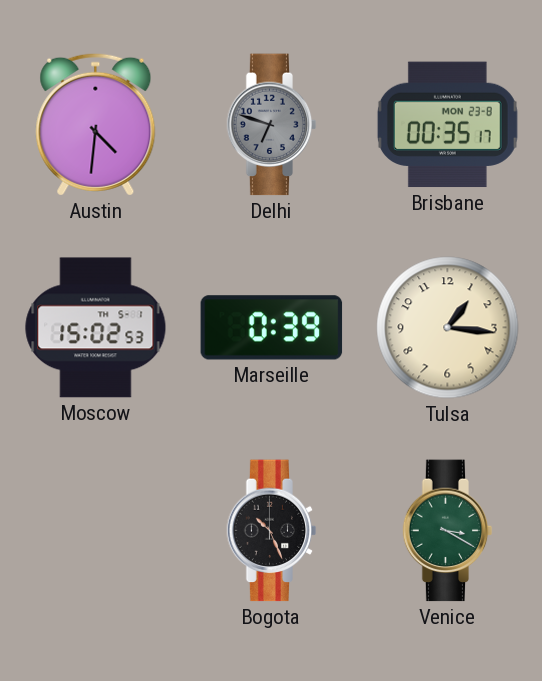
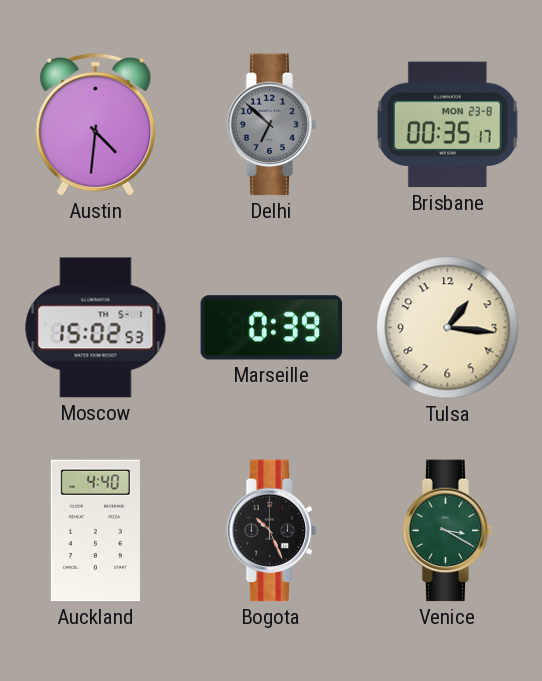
Delhi: 6:48 -> 6:52
Auckland: none -> 4:40
